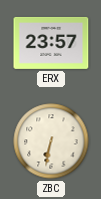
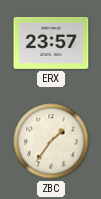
ZBC: 6:32 -> 1:36
